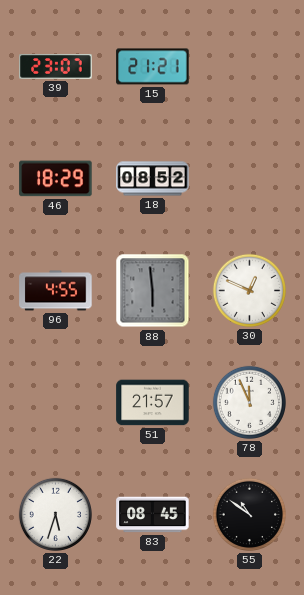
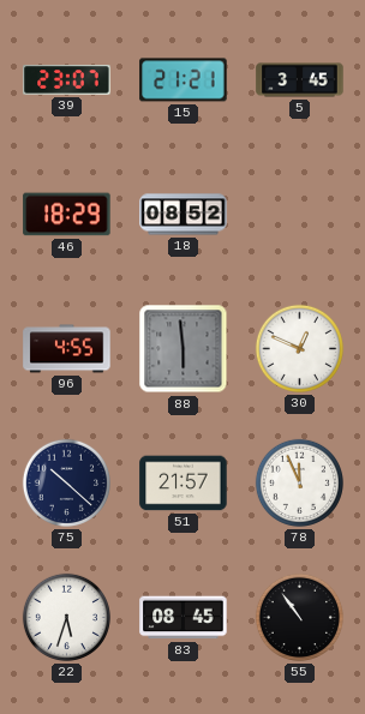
5: none -> 3:45
75: none -> 10:22
55: 10:51 -> 10:54
